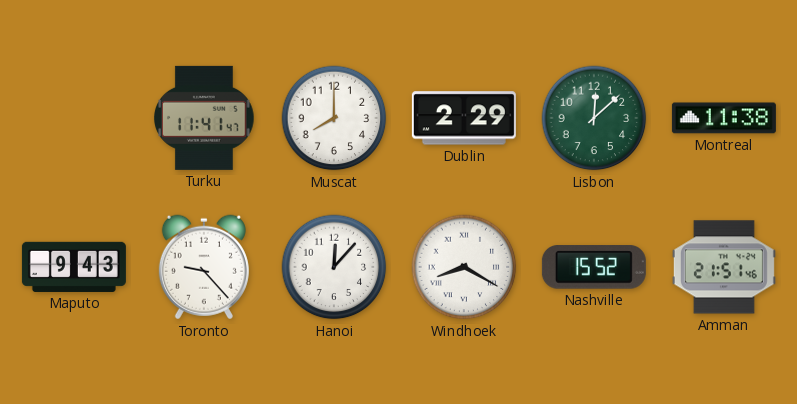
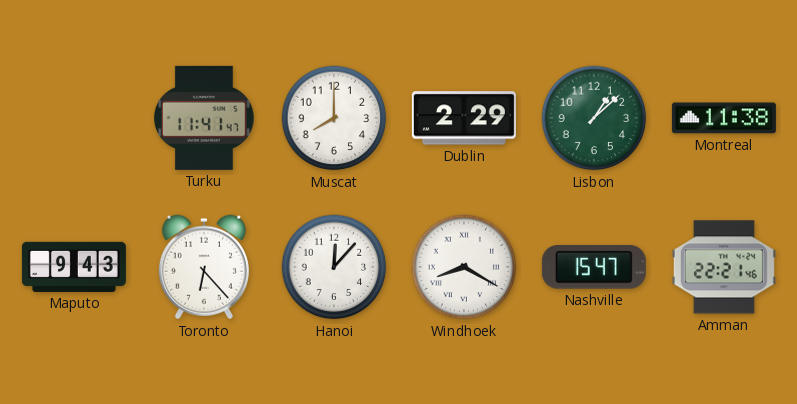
Lisbon: 12:08 -> 1:08
Toronto: 9:23 -> 6:23
Nashville: 15:52 -> 15:47
Amman: 21:51 -> 22:21
